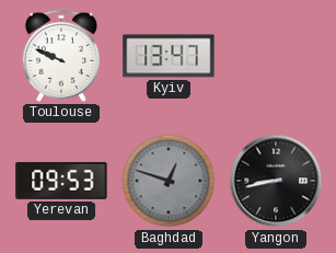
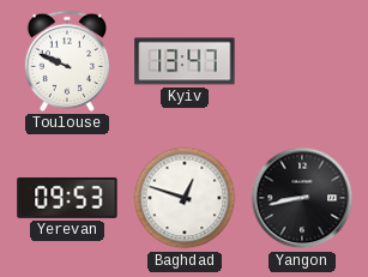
Baghdad dial: grey -> white
